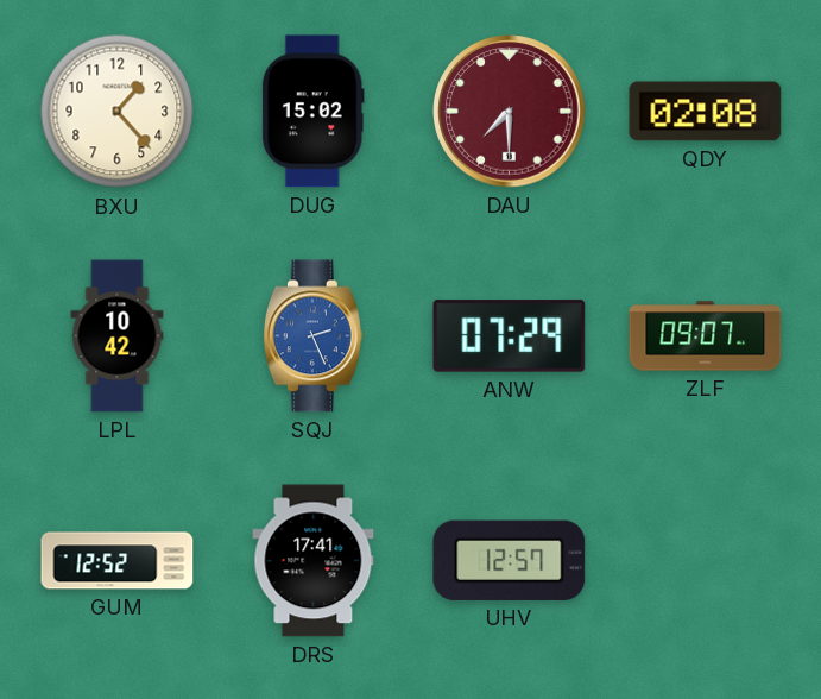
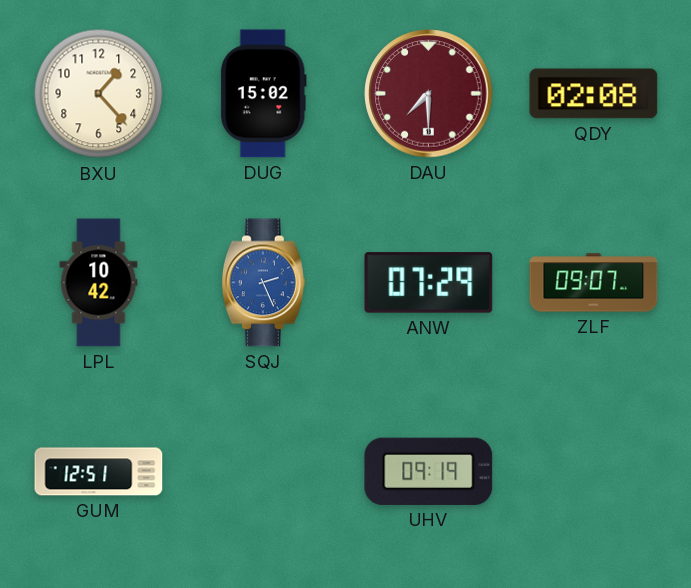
GUM: 12:52 -> 12:51
DRS: 17:41 -> none
UHV: 12:57 -> 09:19
